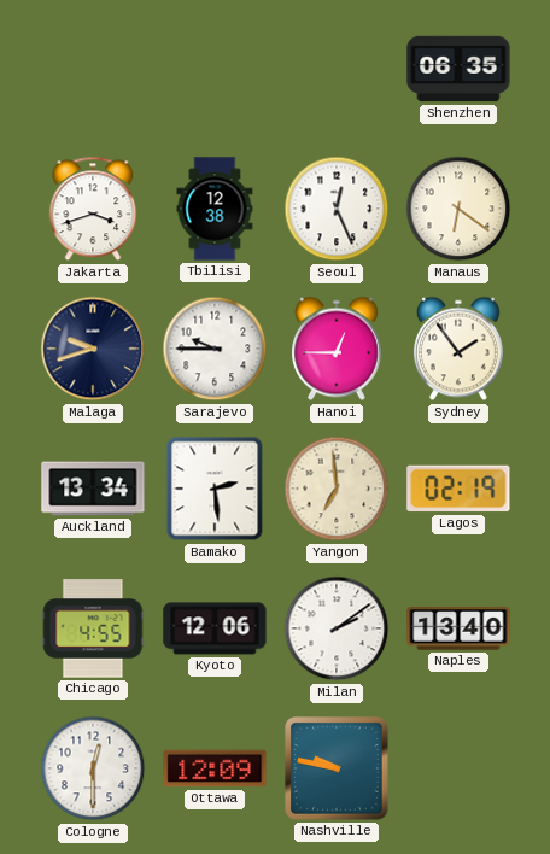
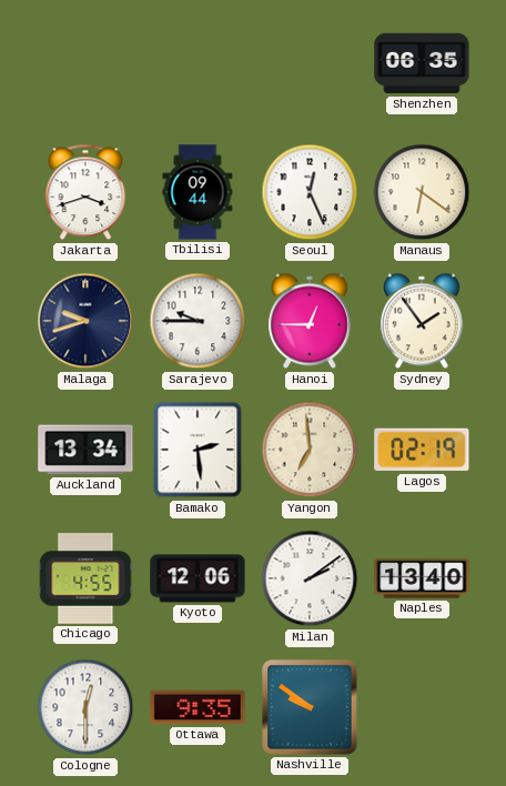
Tbilisi: 12:38 -> 09:44
Ottawa: 12:09 -> 9:35
Nashville: 9:47 -> 9:51
